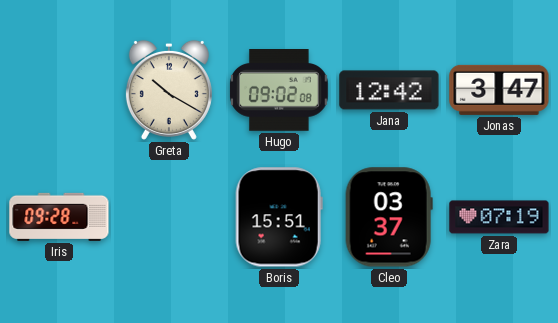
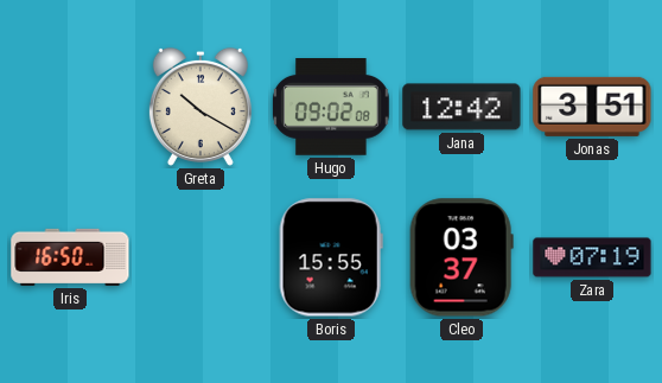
Jonas: 3:47 -> 3:51
Iris: 09:28 -> 16:50
Boris: 15:51 -> 15:55
